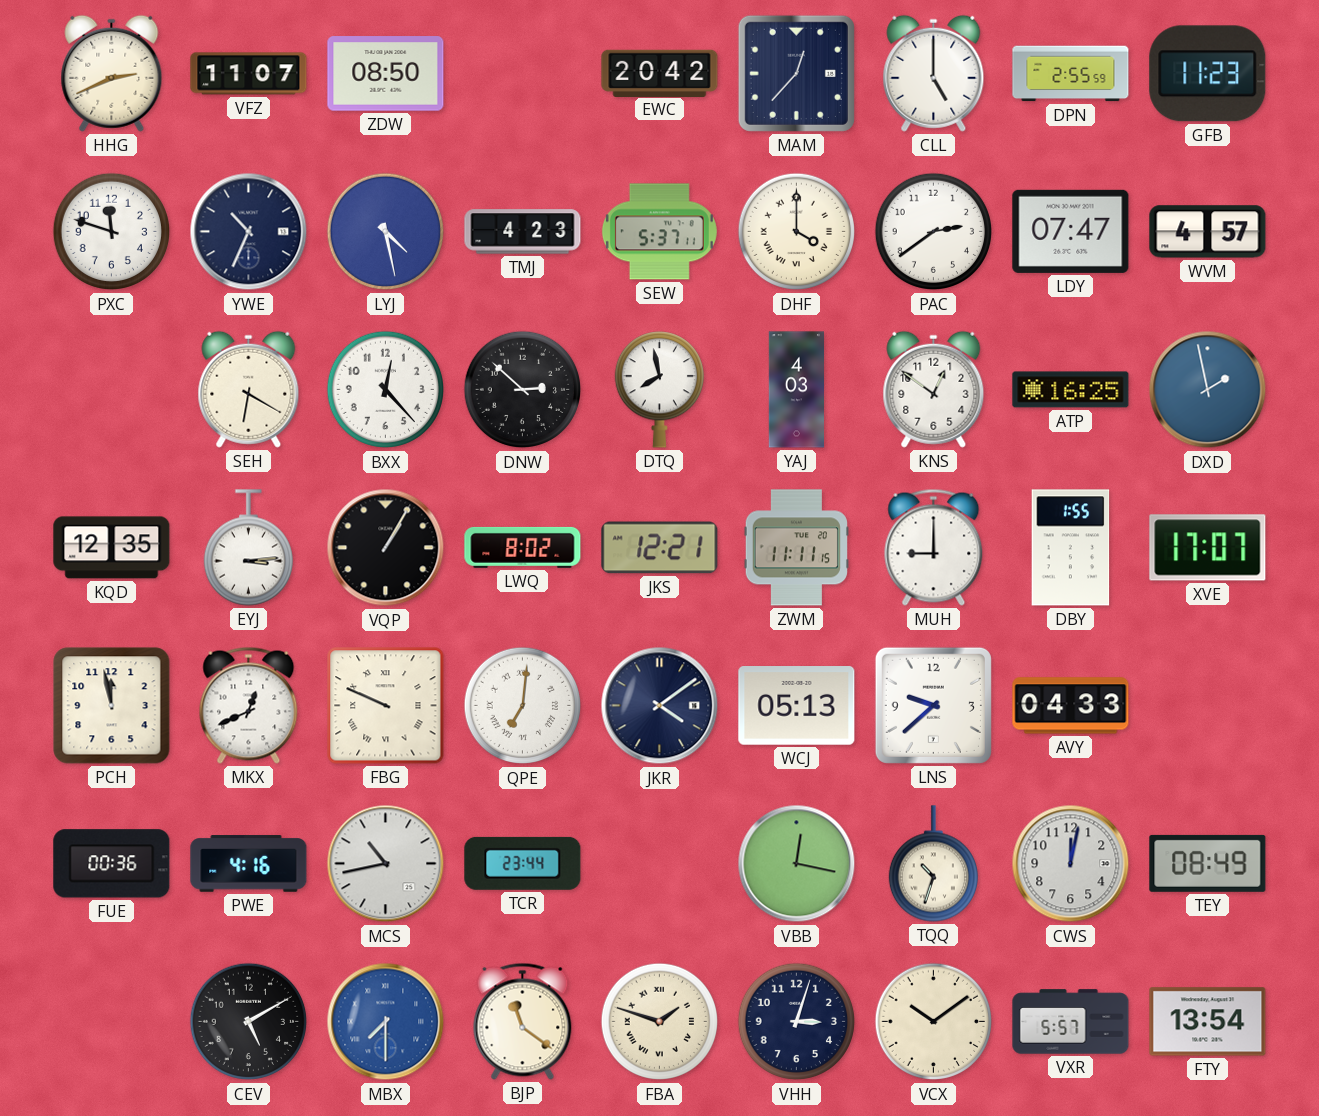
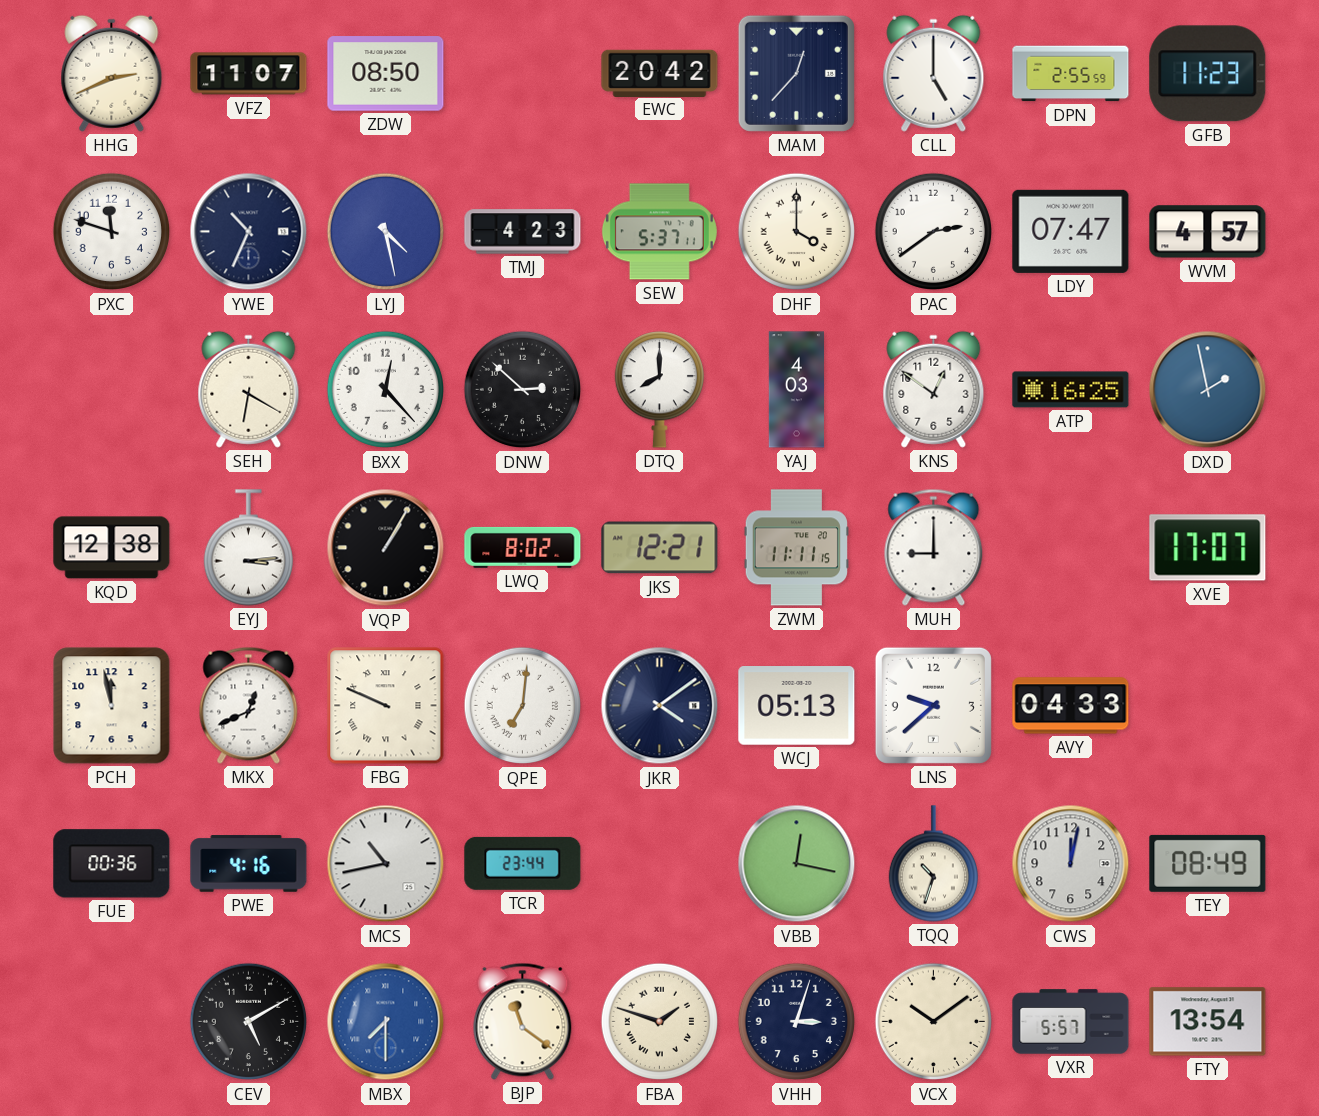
DTQ: 7:58 -> 8:00
KQD: 12:35 -> 12:38
DBY: 1:55 -> none
